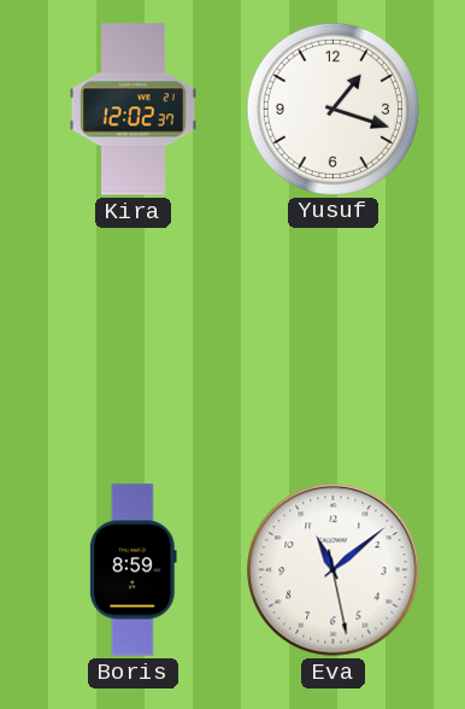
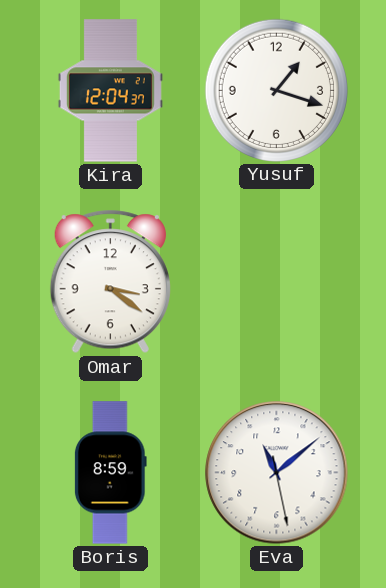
Kira: 12:02 -> 12:04
Omar: none -> 3:21
